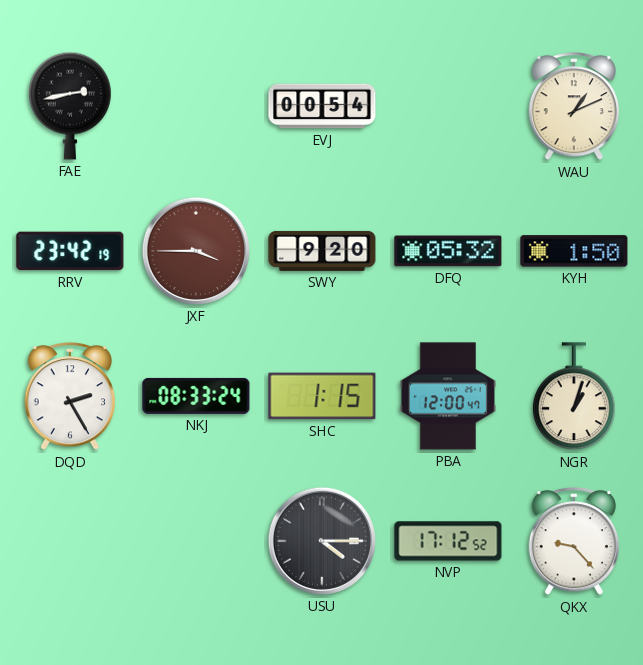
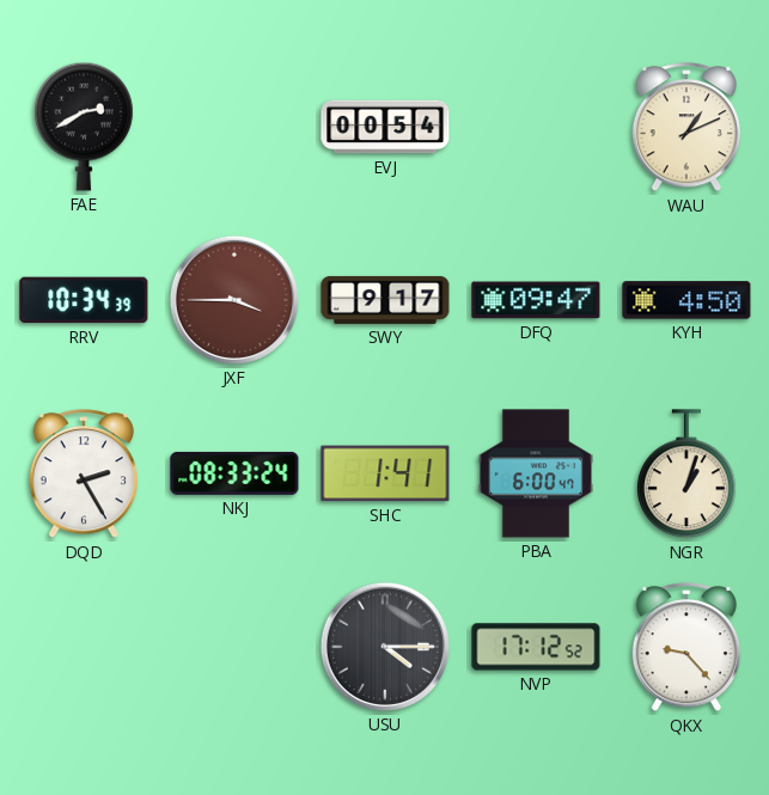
FAE: 2:43 -> 2:40
RRV: 23:42 -> 10:34
SWY: 9:20 -> 9:17
DFQ: 05:32 -> 09:47
KYH: 1:50 -> 4:50
SHC: 1:15 -> 1:41
PBA: 12:00 -> 6:00
